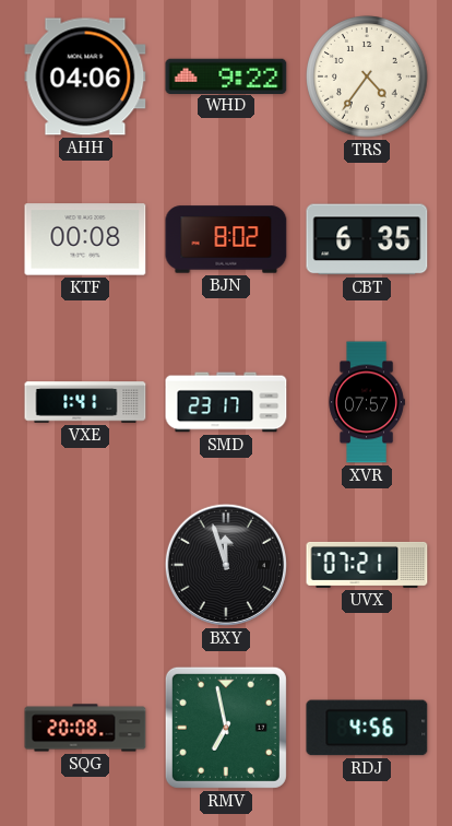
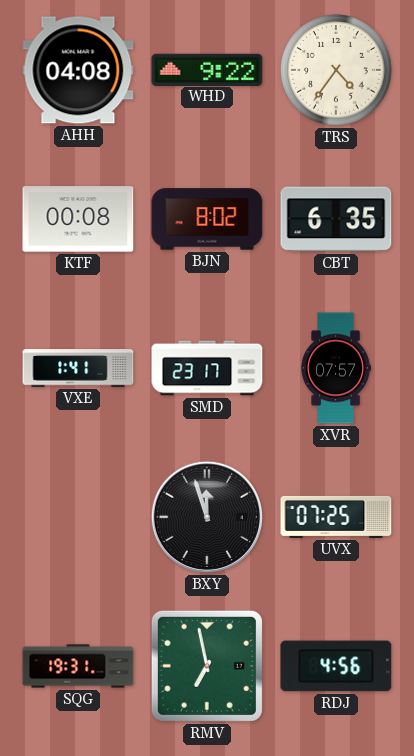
AHH: 04:06 -> 04:08
UVX: 07:21 -> 07:25
SQG: 20:08 -> 19:31
